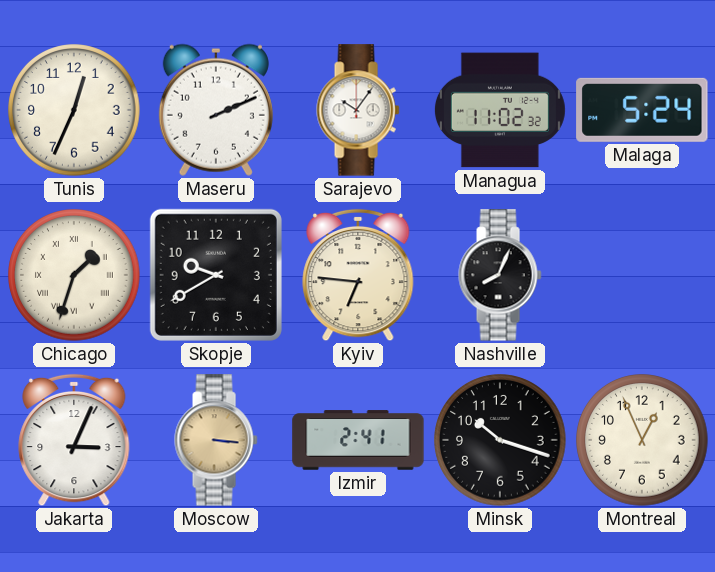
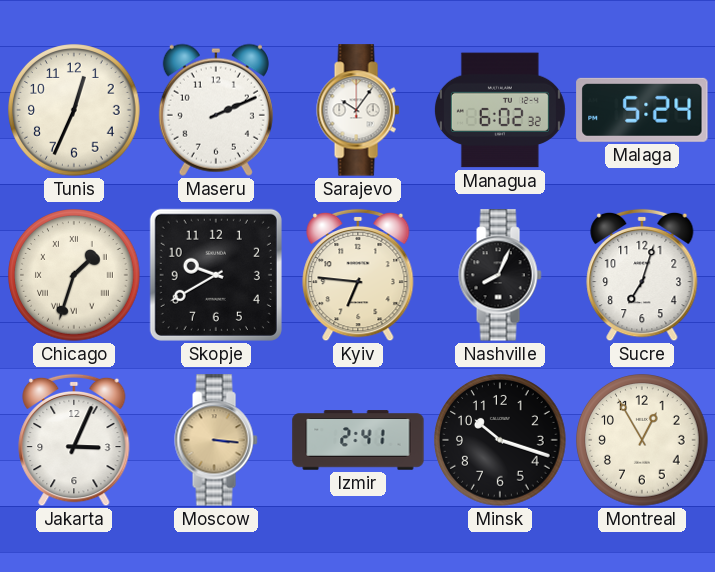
Managua: 11:02 -> 6:02
Sucre: none -> 7:03
Montreal: 12:56 -> 12:55
